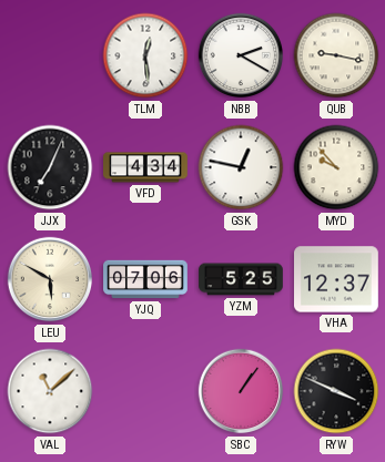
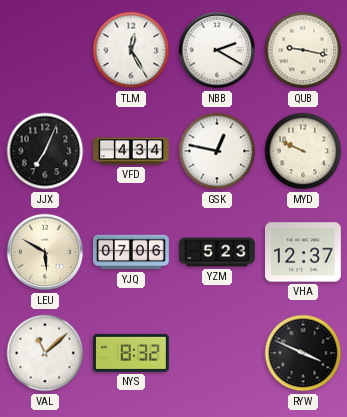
TLM: 12:29 -> 12:25
MYD: 9:53 -> 9:49
YZM: 5:25 -> 5:23
NYS: none -> 8:32
SBC: 1:06 -> none
